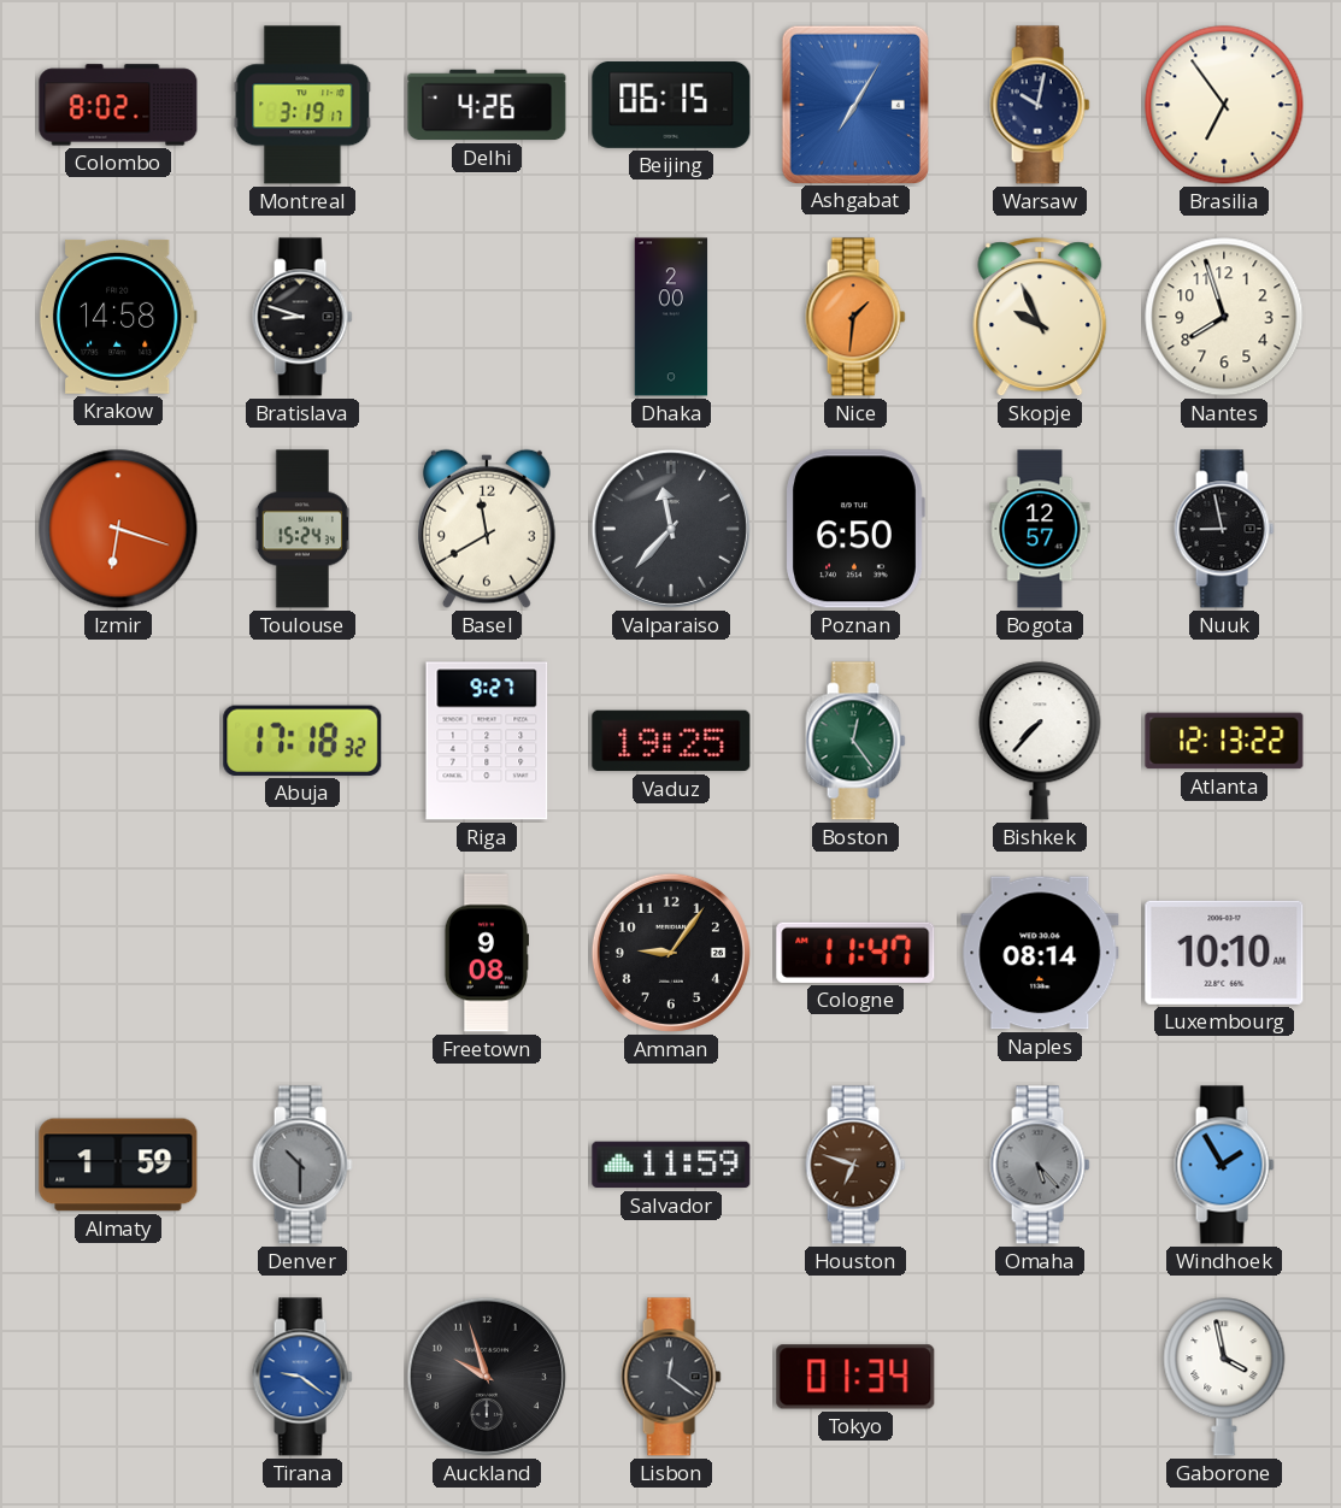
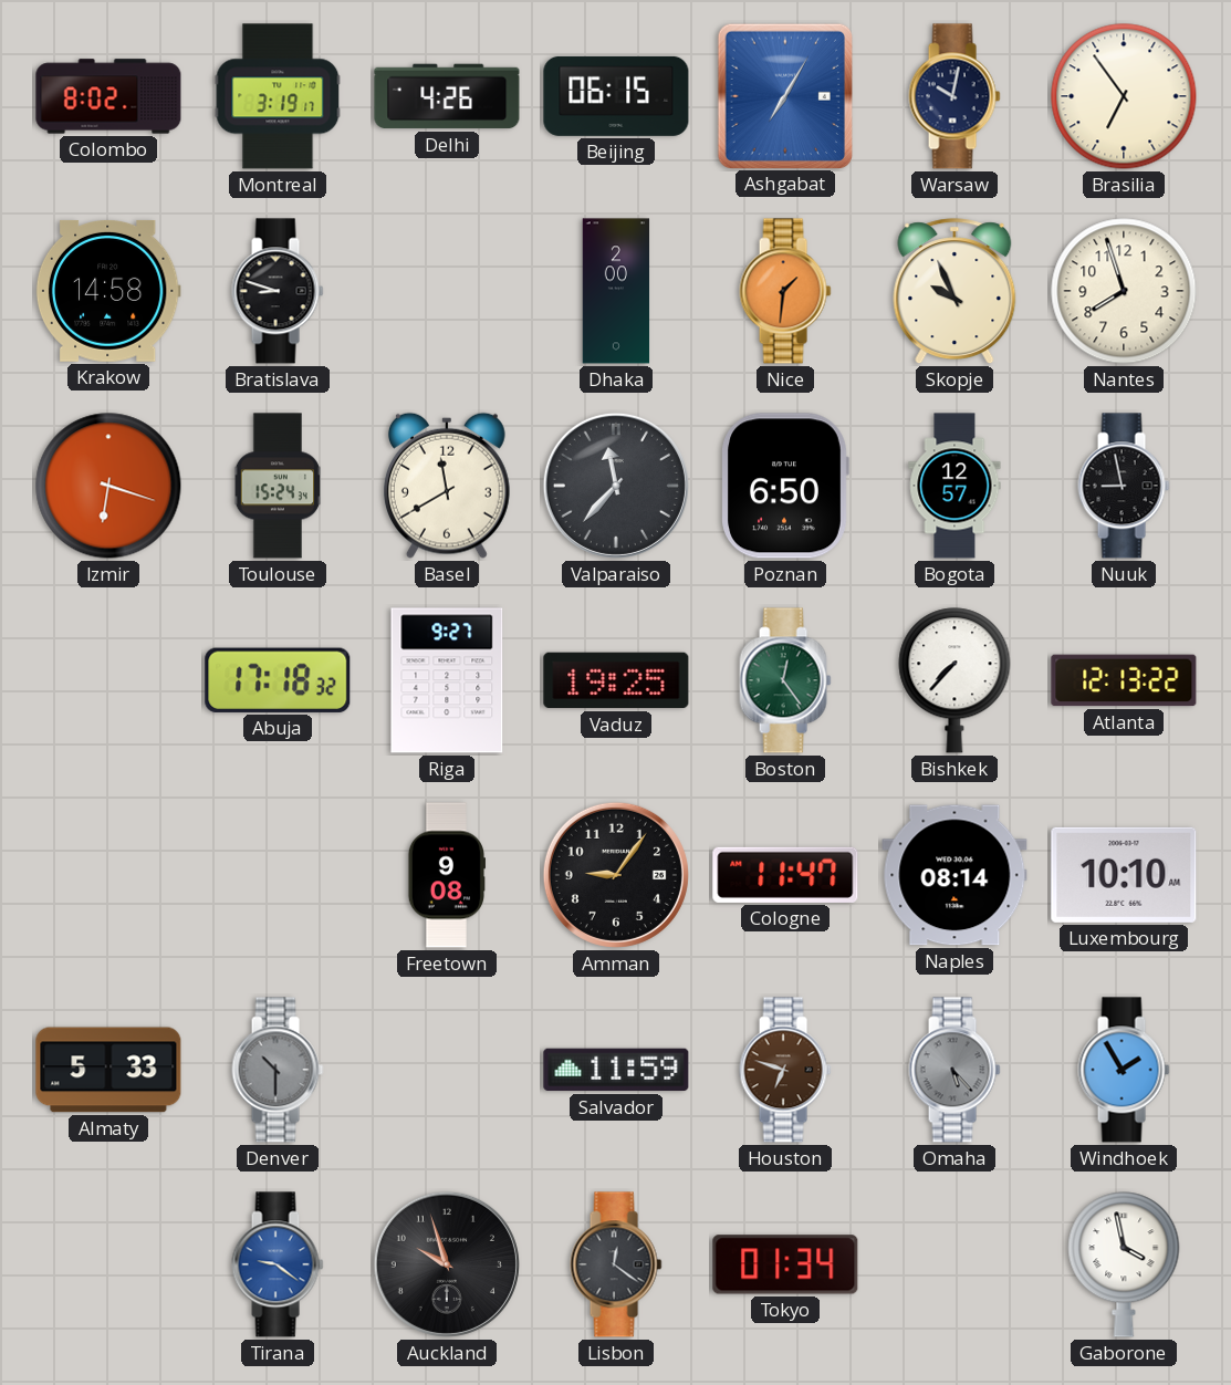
Almaty: 1:59 -> 5:33
